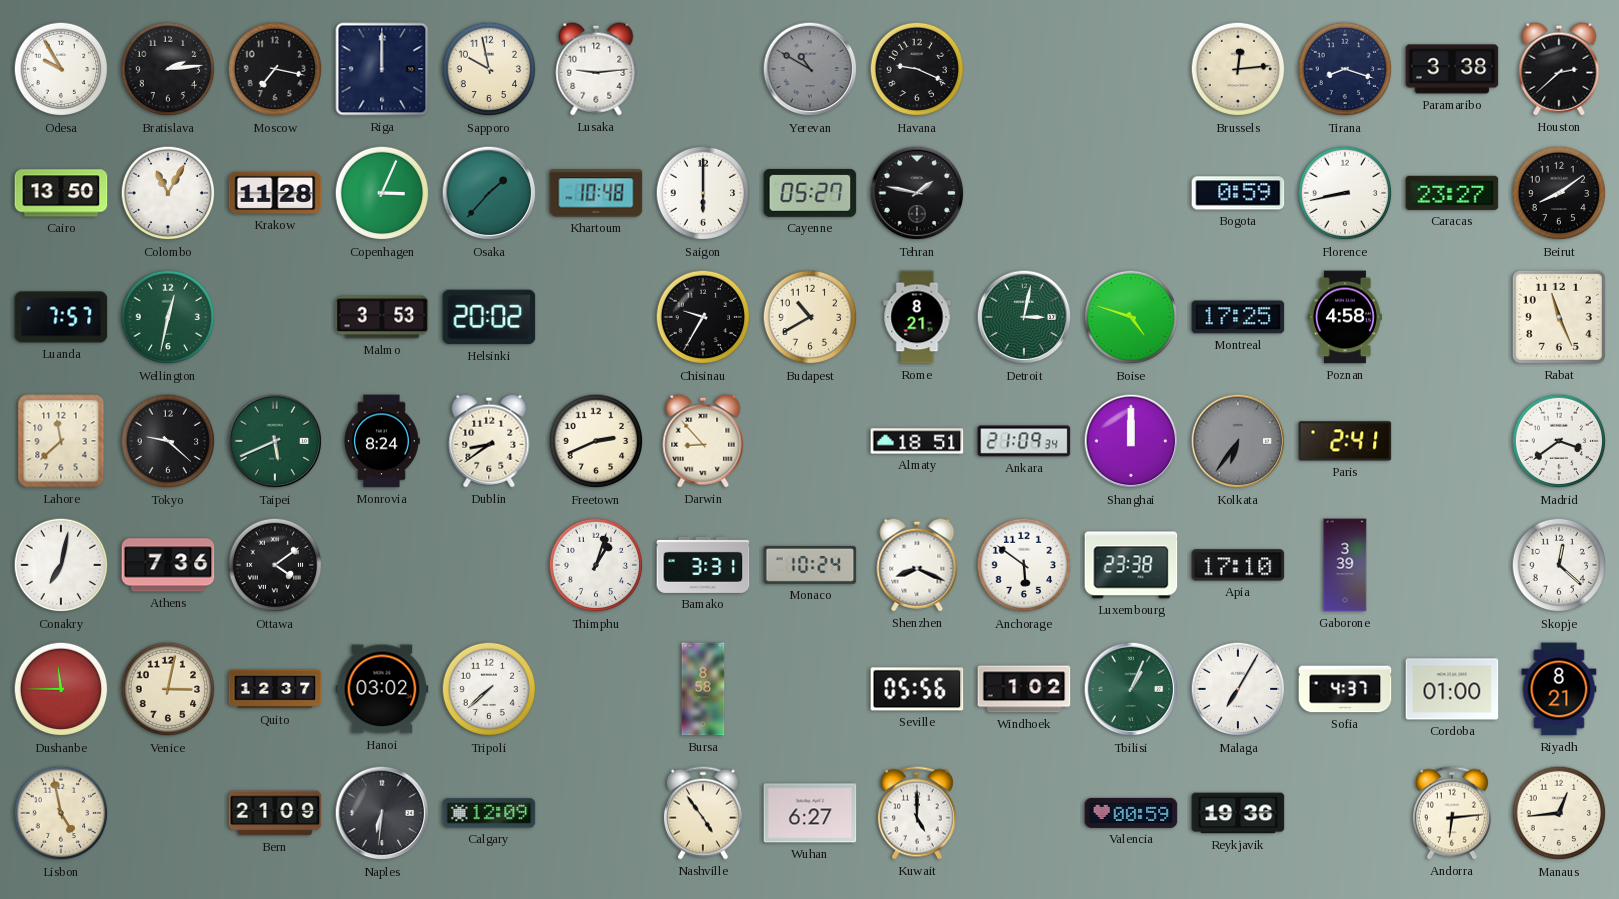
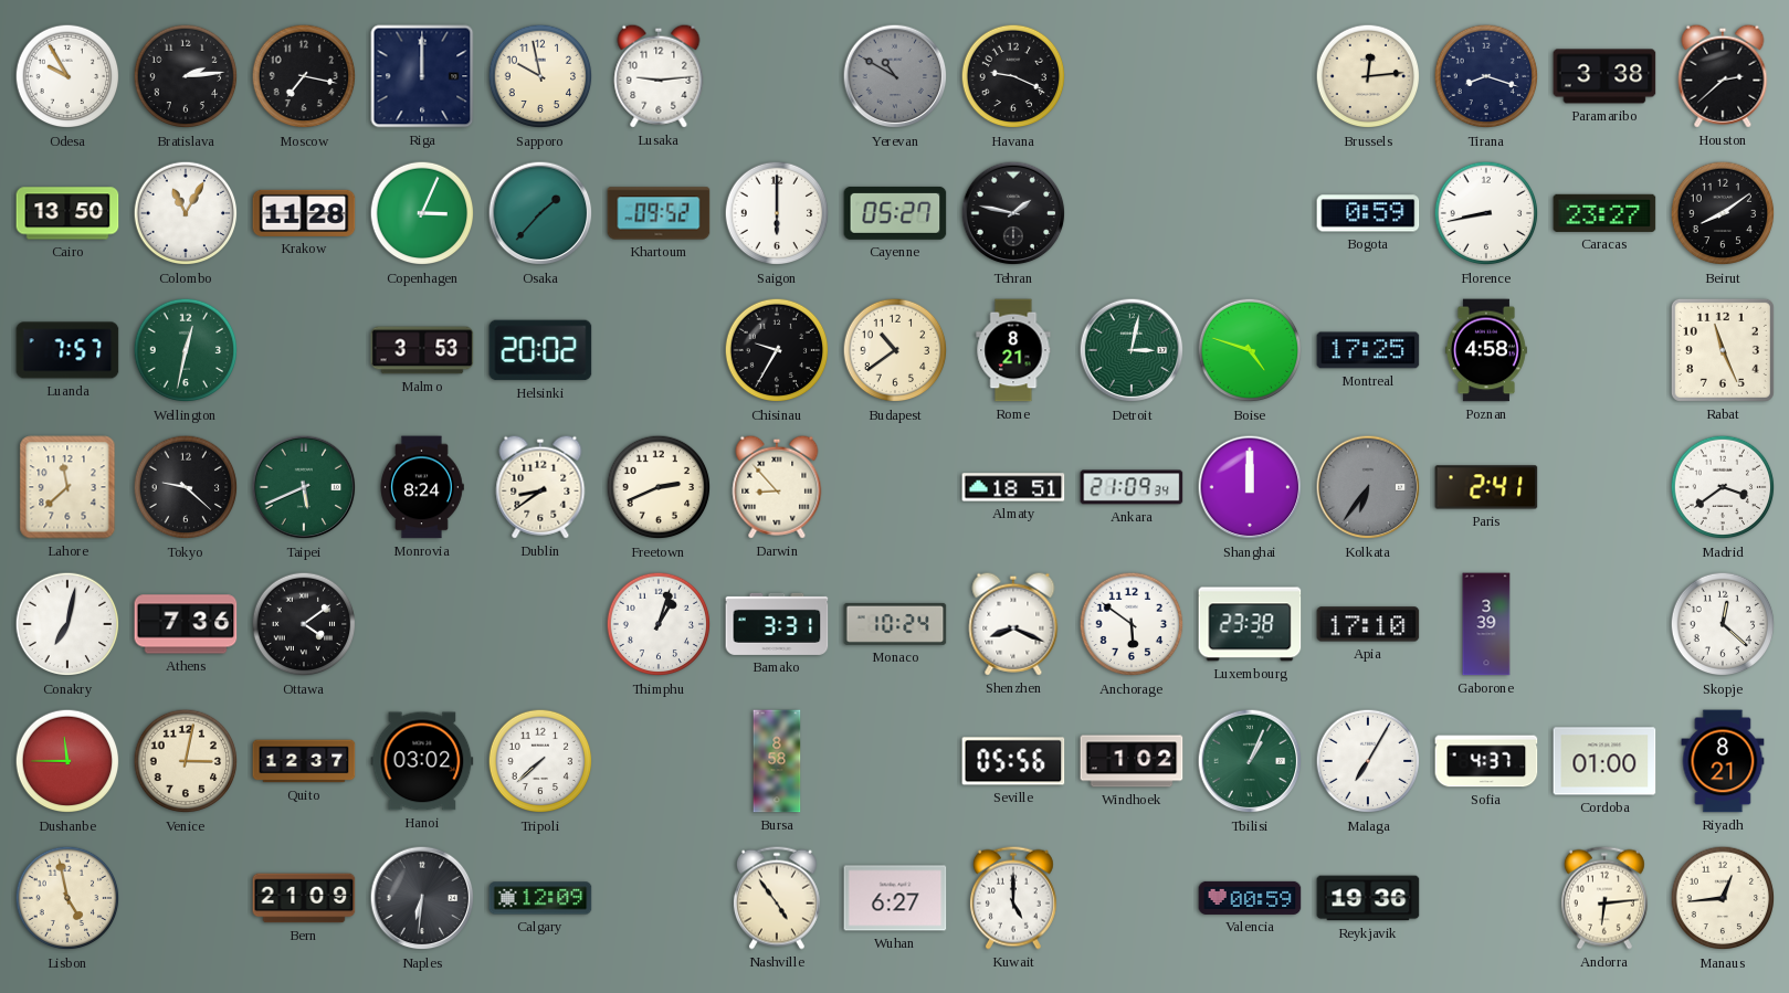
Khartoum: 10:48 -> 09:52
Budapest: 10:40 -> 10:39
